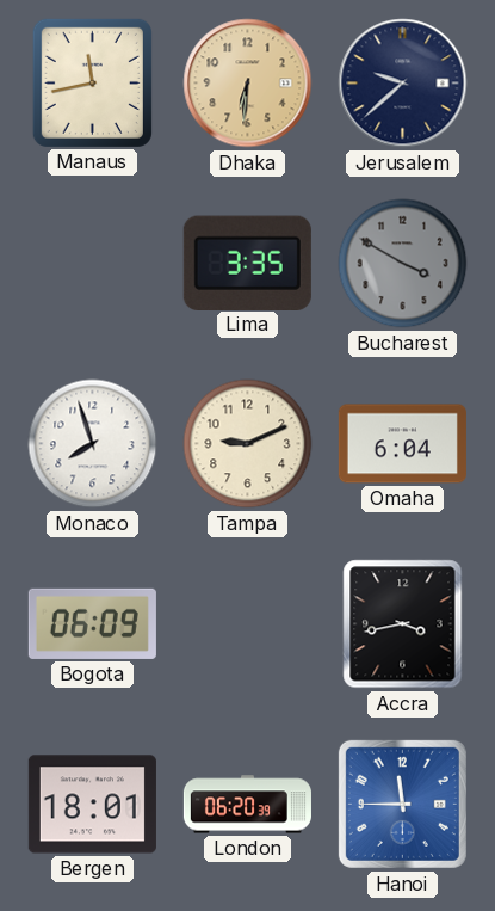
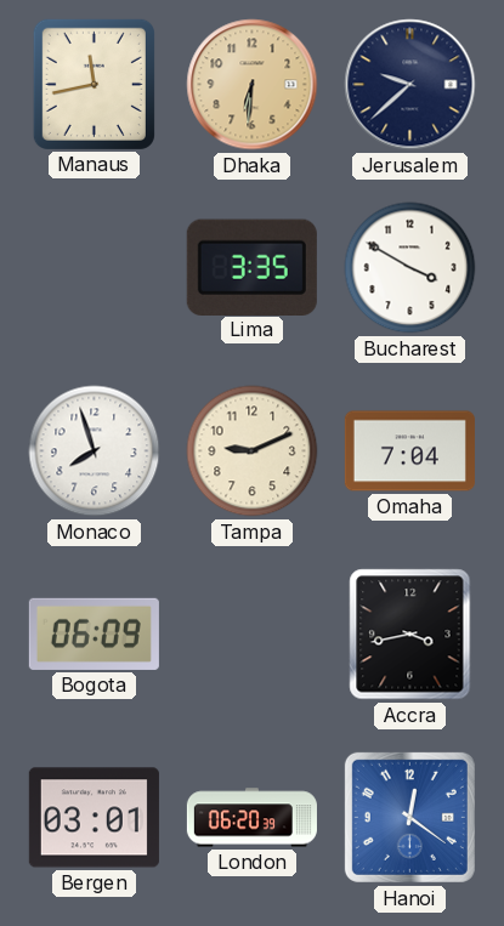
Bucharest dial: grey -> white
Omaha: 6:04 -> 7:04
Bergen: 18:01 -> 03:01
Hanoi: 11:45 -> 12:21
